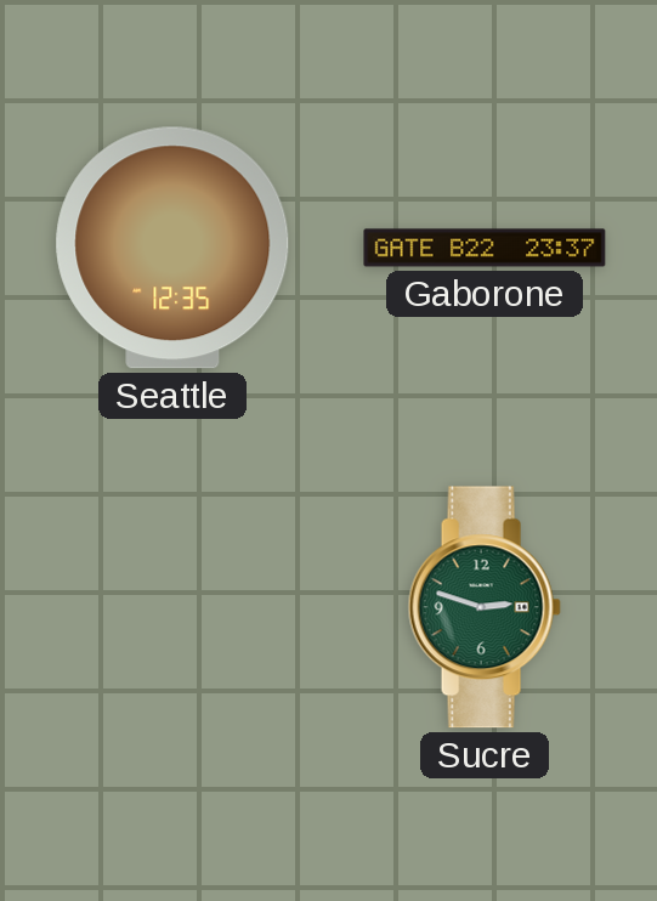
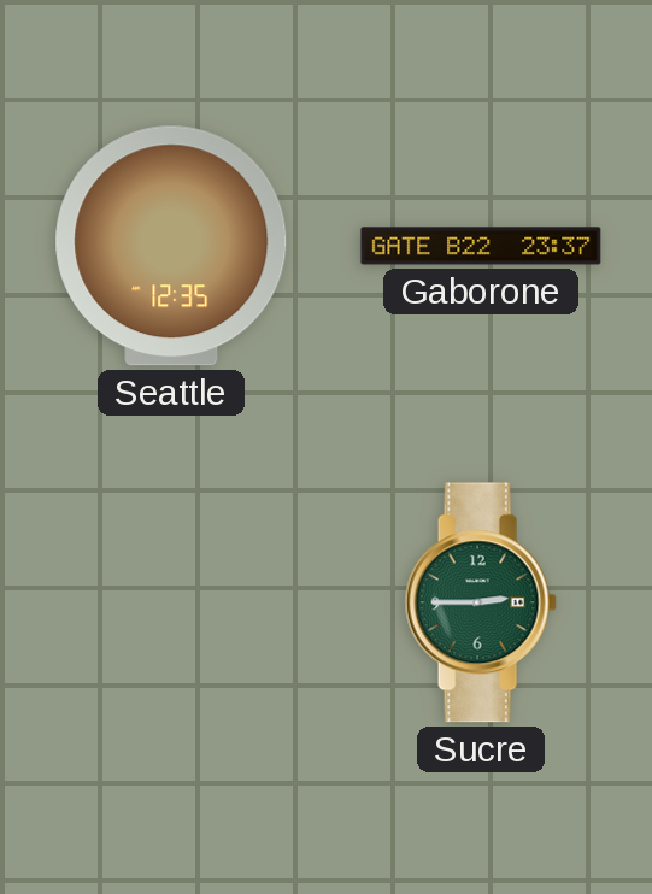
Sucre: 2:48 -> 2:45
